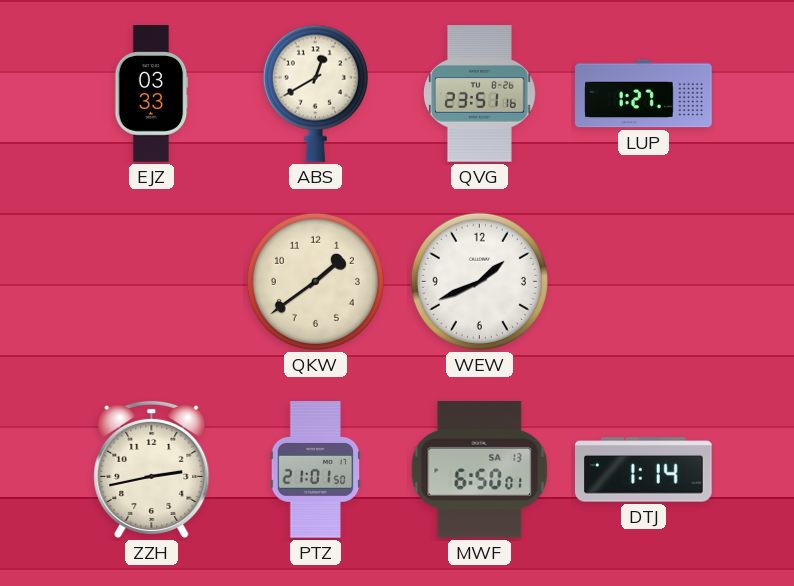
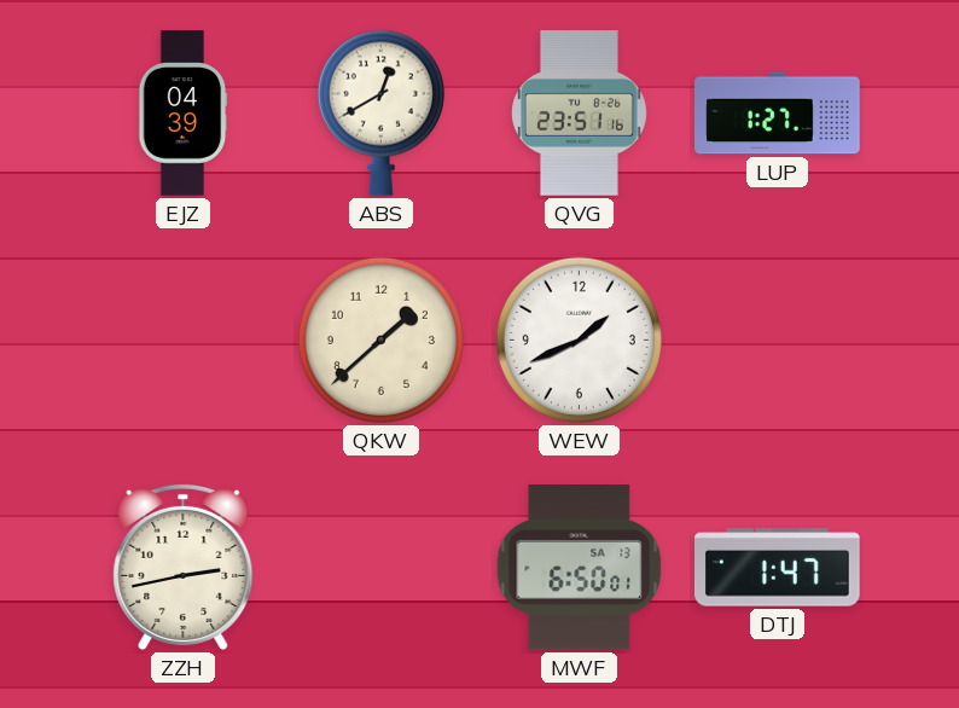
EJZ: 03:33 -> 04:39
QKW: 1:39 -> 1:38
PTZ: 21:01 -> none
DTJ: 1:14 -> 1:47
